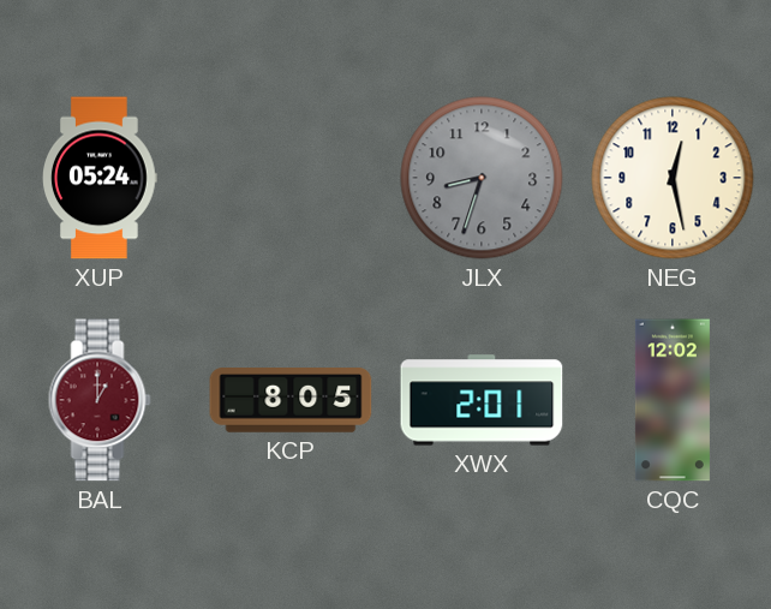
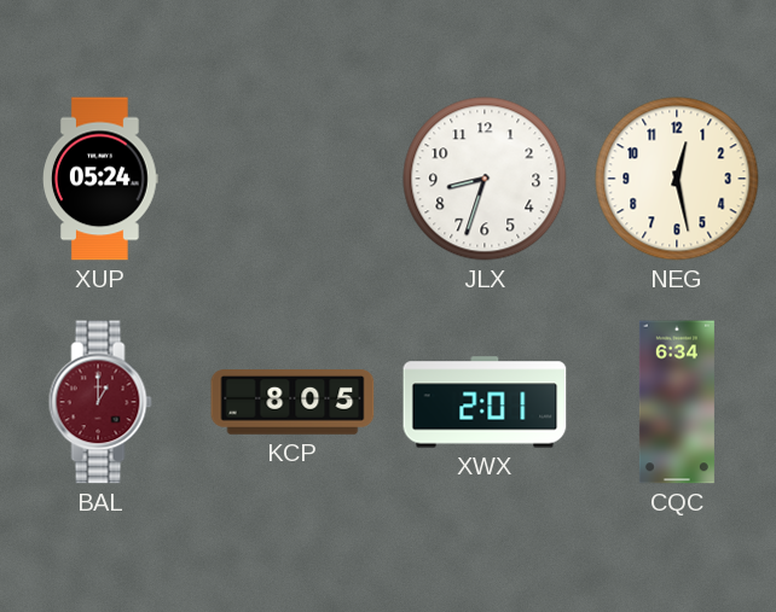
JLX dial: grey -> white
CQC: 12:02 -> 6:34
